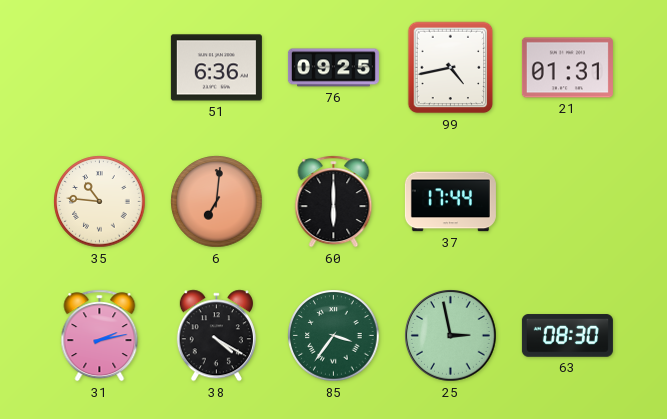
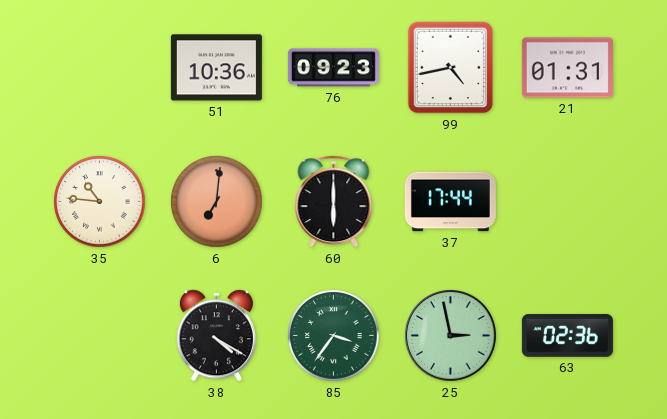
51: 6:36 -> 10:36
76: 09:25 -> 09:23
31: 2:13 -> none
63: 08:30 -> 02:36
